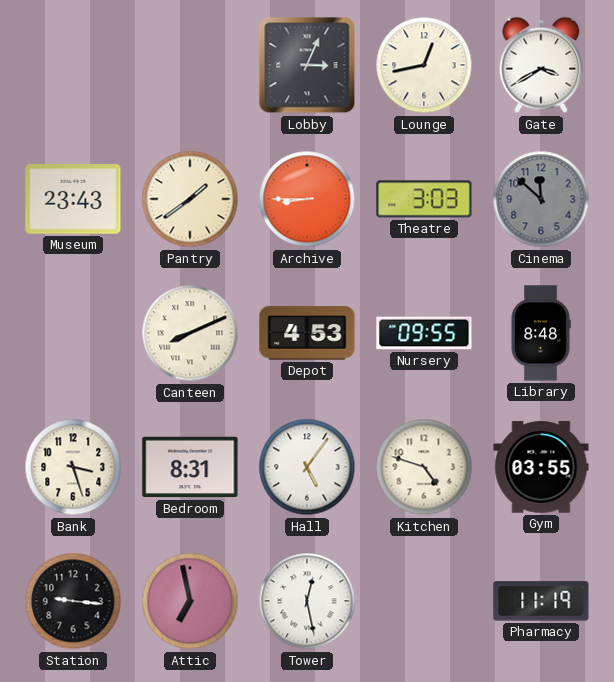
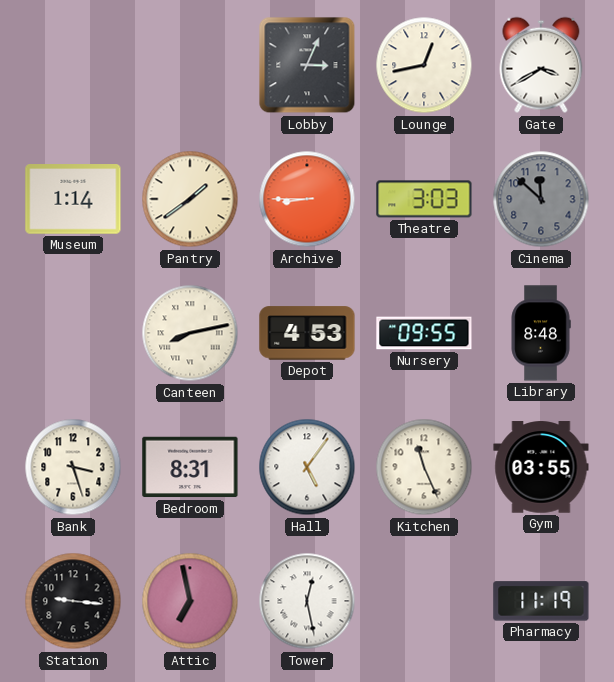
Museum: 23:43 -> 1:14
Canteen: 8:11 -> 8:13
Kitchen: 4:48 -> 11:26
